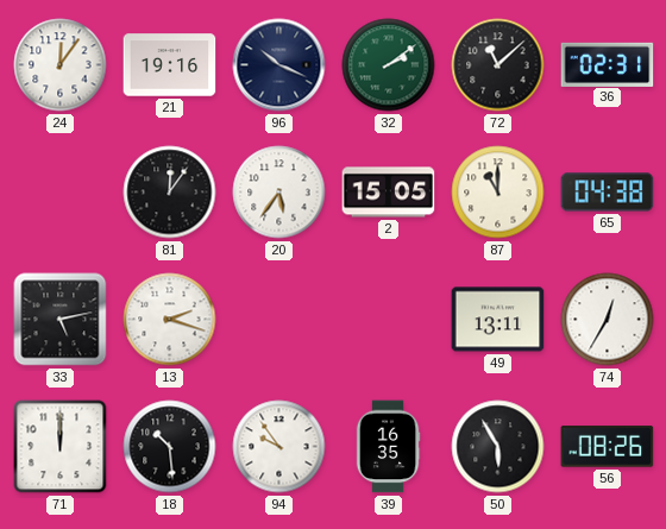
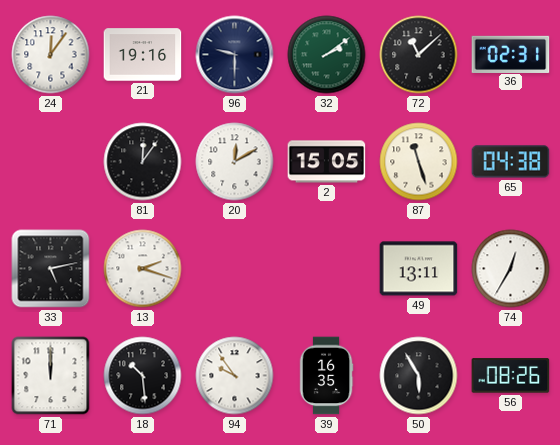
96: 10:19 -> 9:30
20: 5:36 -> 12:10
87: 11:00 -> 11:27
